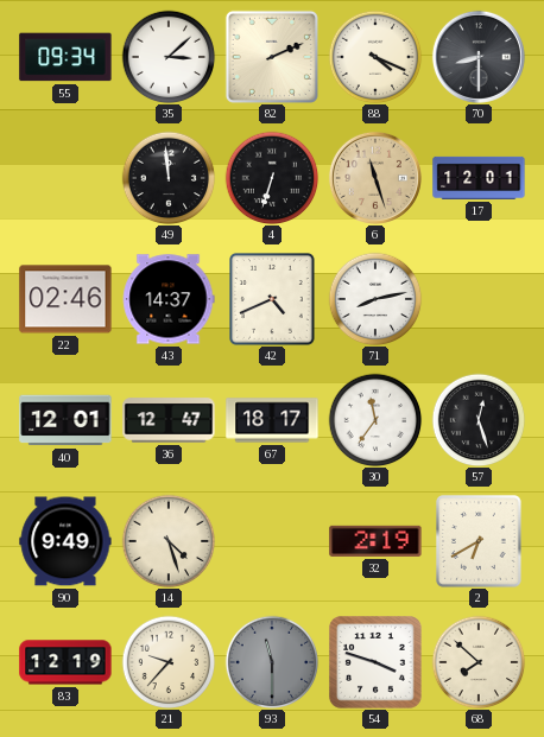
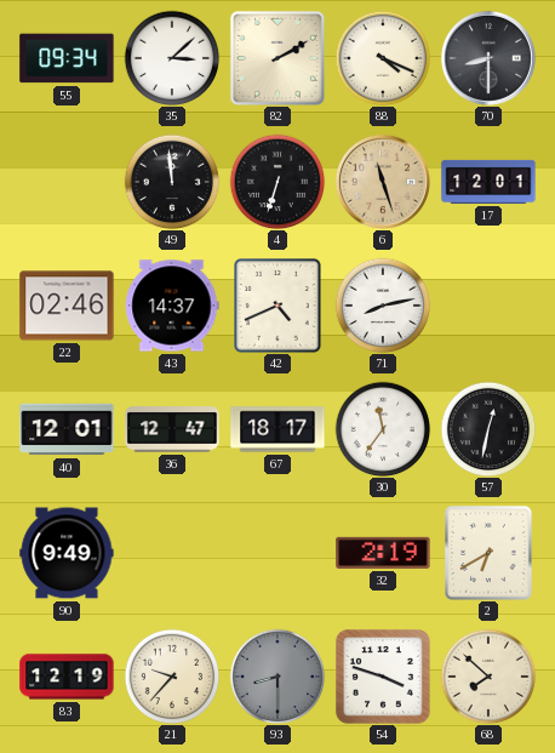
82: 2:11 -> 2:10
57: 12:27 -> 12:32
14: 4:27 -> none
93: 11:30 -> 8:30
